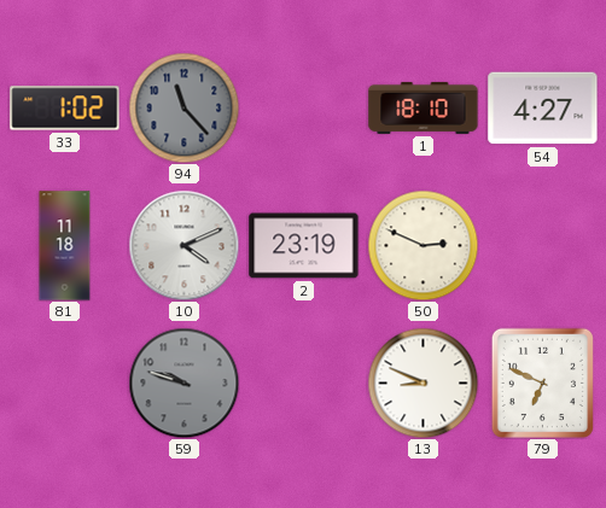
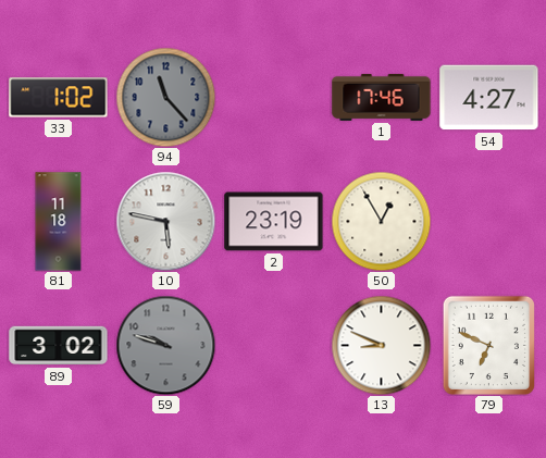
1: 18:10 -> 17:46
10: 4:11 -> 5:47
50: 2:49 -> 12:55
89: none -> 3:02
